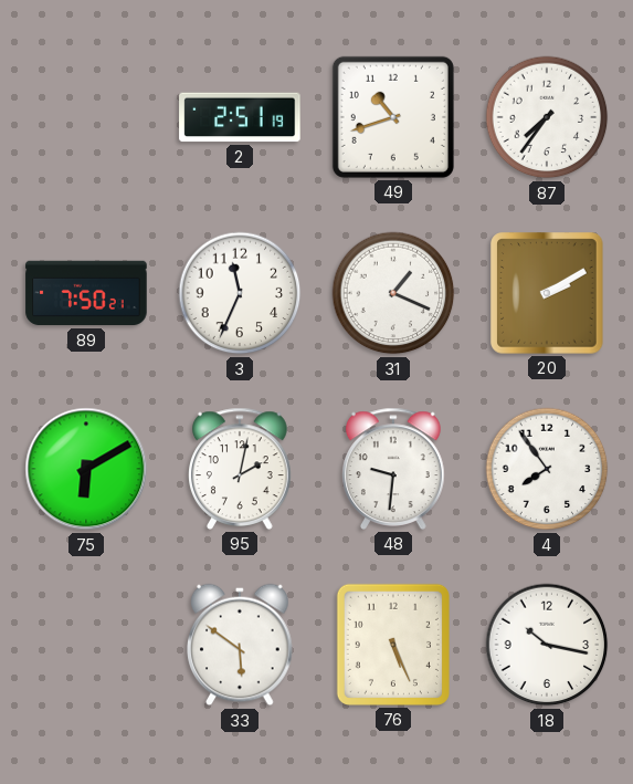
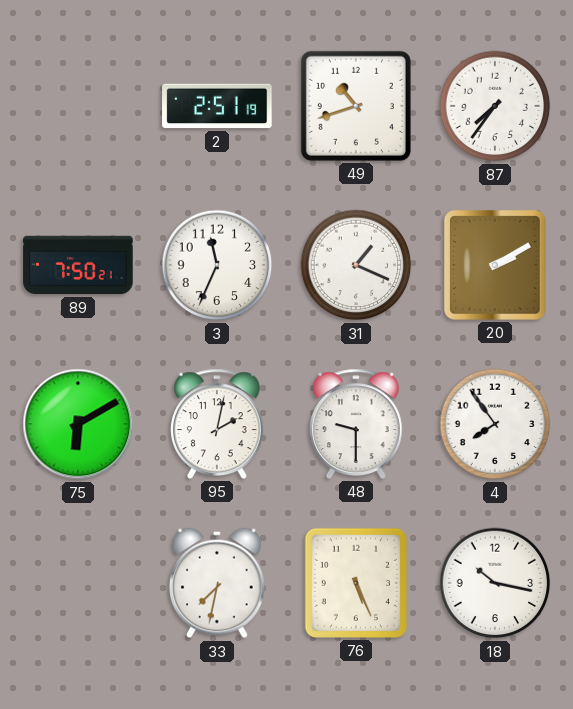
48: 9:31 -> 9:30
33: 5:51 -> 7:32
